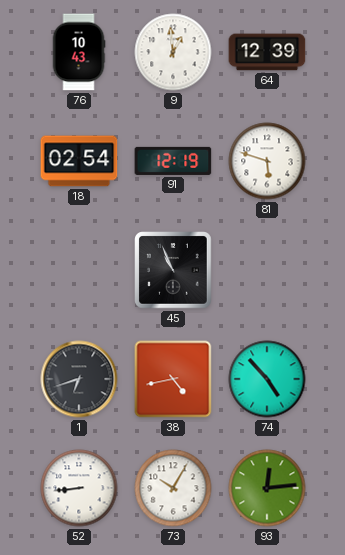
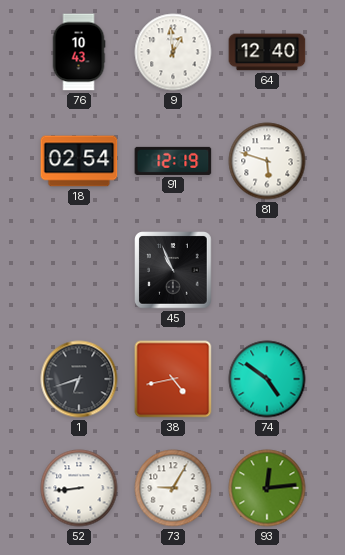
64: 12:39 -> 12:40
74: 4:53 -> 4:51
73: 10:05 -> 9:05
